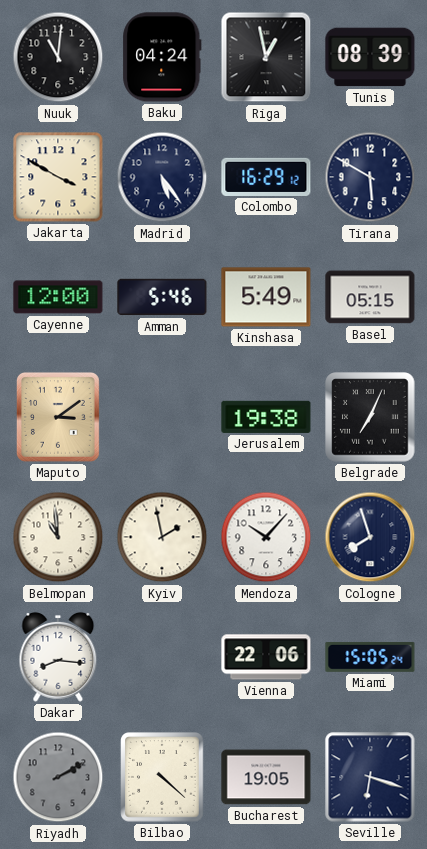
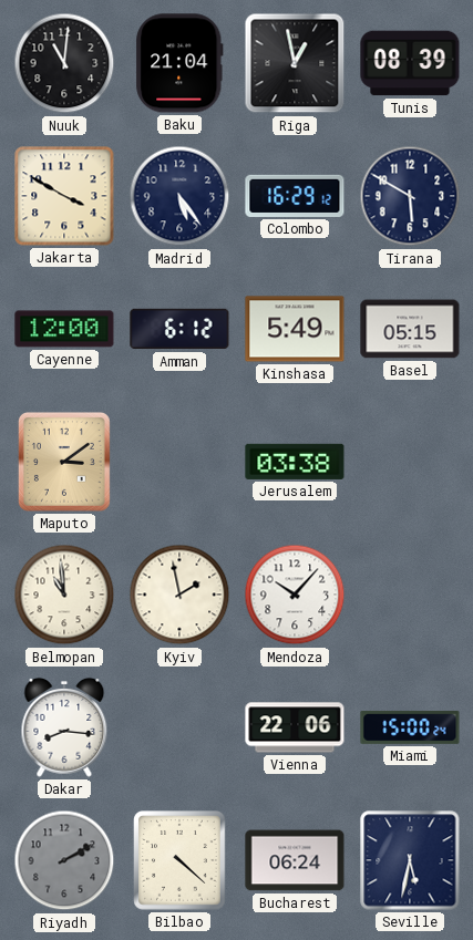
Baku: 04:24 -> 21:04
Amman: 5:46 -> 6:12
Jerusalem: 19:38 -> 03:38
Belgrade: 7:04 -> none
Cologne: 7:57 -> none
Miami: 15:05 -> 15:00
Bucharest: 19:05 -> 06:24
Seville: 6:18 -> 5:32
